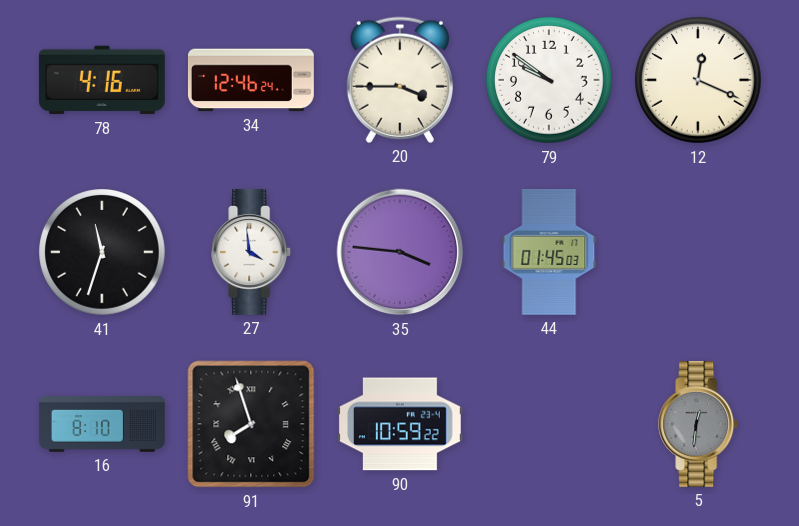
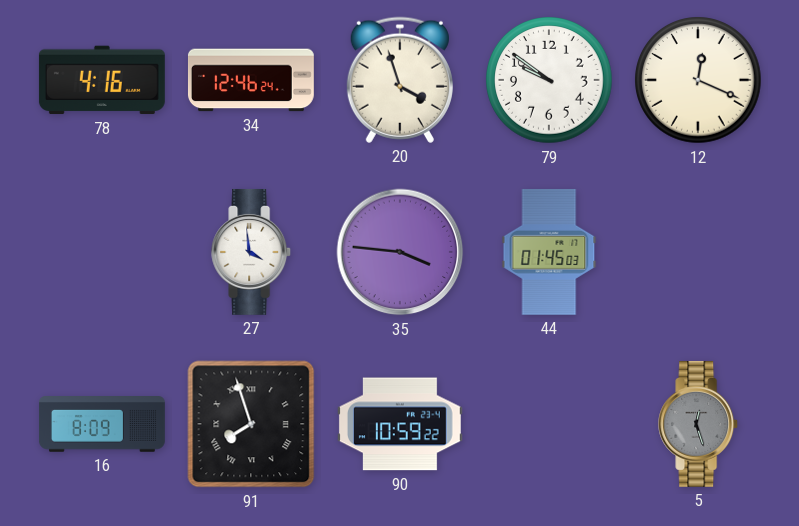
20: 3:45 -> 3:57
41: 11:33 -> none
16: 8:10 -> 8:09
5: 12:31 -> 12:27
